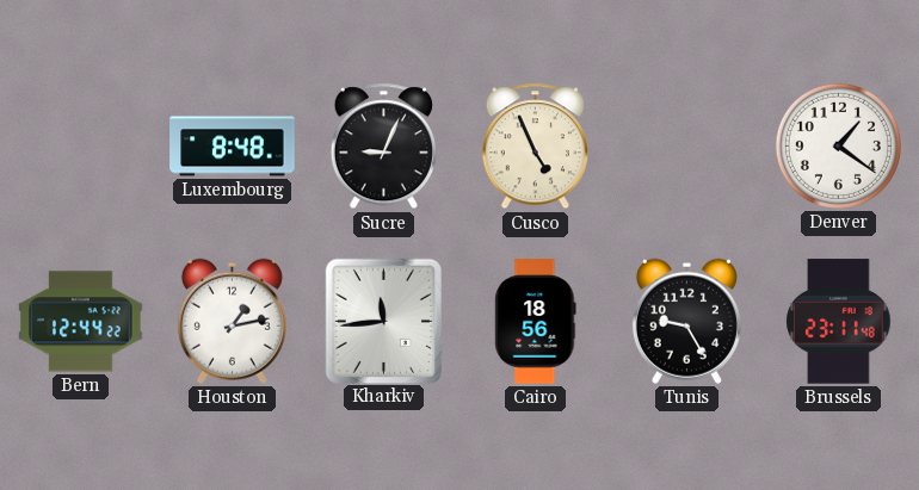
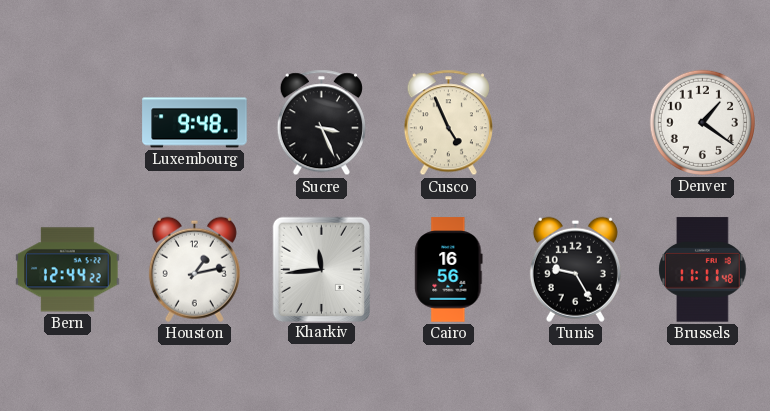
Luxembourg: 8:48 -> 9:48
Sucre: 9:04 -> 3:26
Cairo: 18:56 -> 16:56
Brussels: 23:11 -> 11:11
